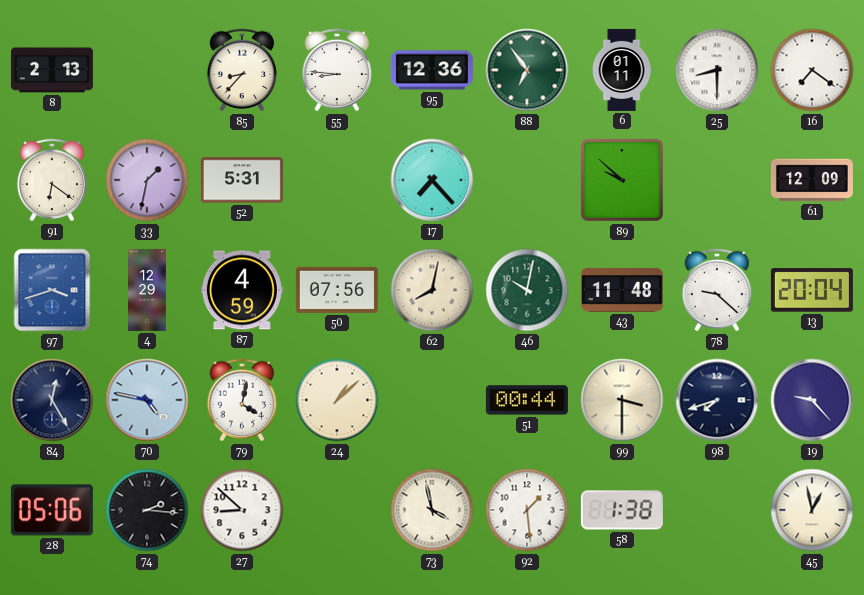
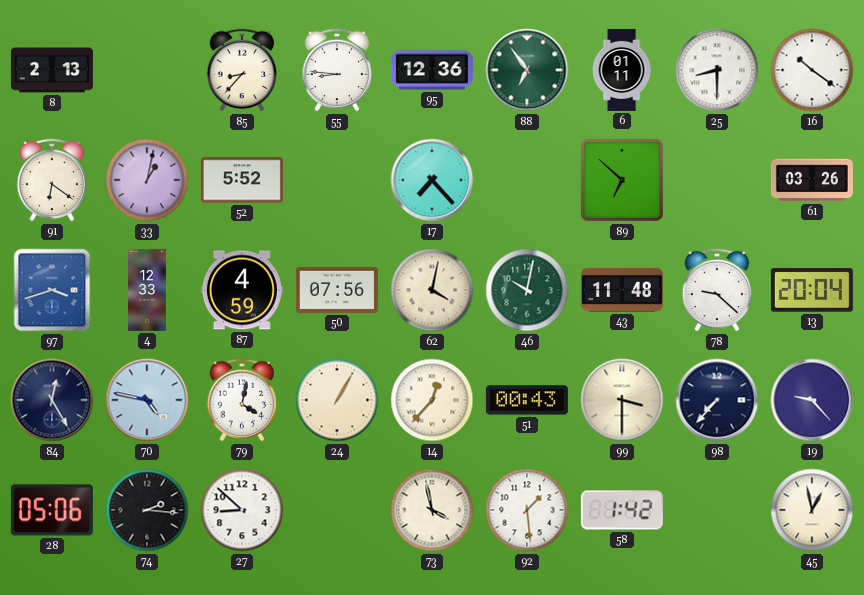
16: 7:21 -> 10:21
33: 1:32 -> 1:02
52: 5:31 -> 5:52
89: 9:52 -> 6:52
61: 12:09 -> 03:26
4: 12:29 -> 12:33
62: 8:02 -> 4:02
24: 1:08 -> 1:05
14: none -> 12:37
51: 00:44 -> 00:43
98: 7:42 -> 7:37
58: 1:38 -> 1:42
